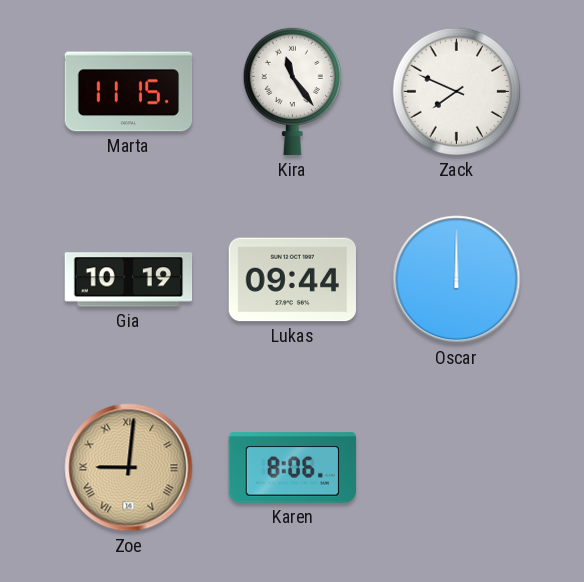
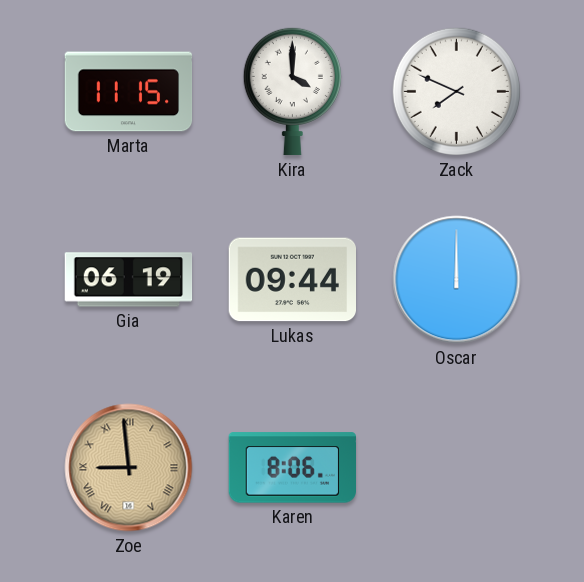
Kira: 11:24 -> 4:00
Gia: 10:19 -> 06:19
Zoe: 9:01 -> 8:59
